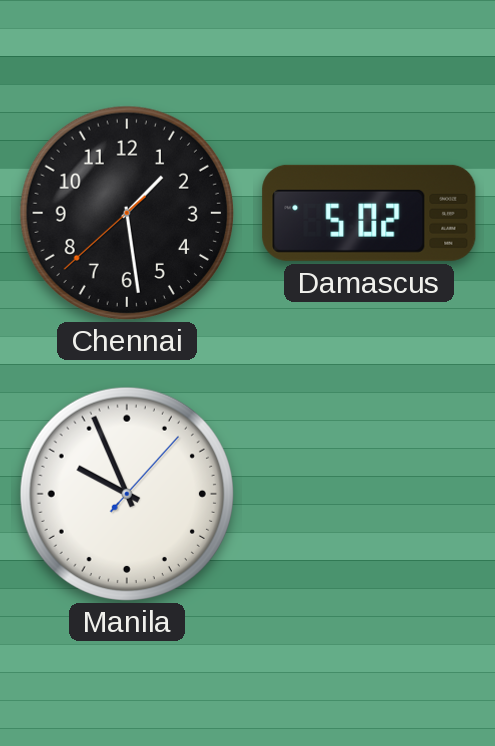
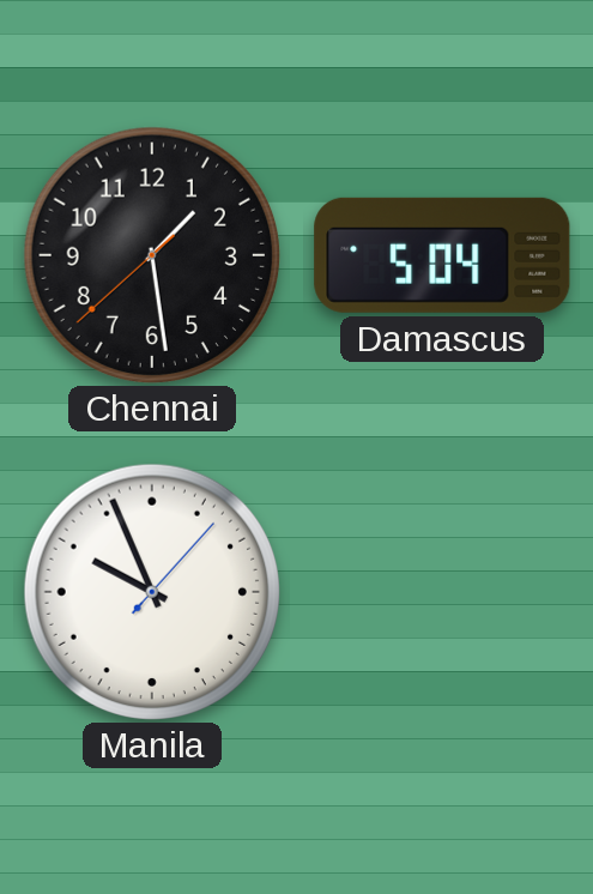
Damascus: 5:02 -> 5:04
